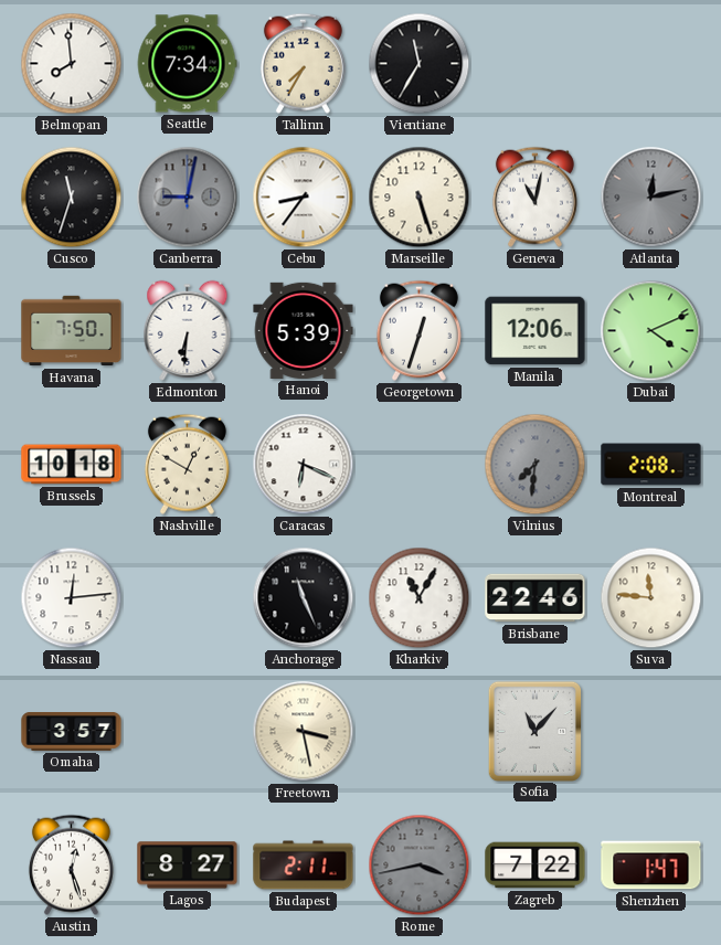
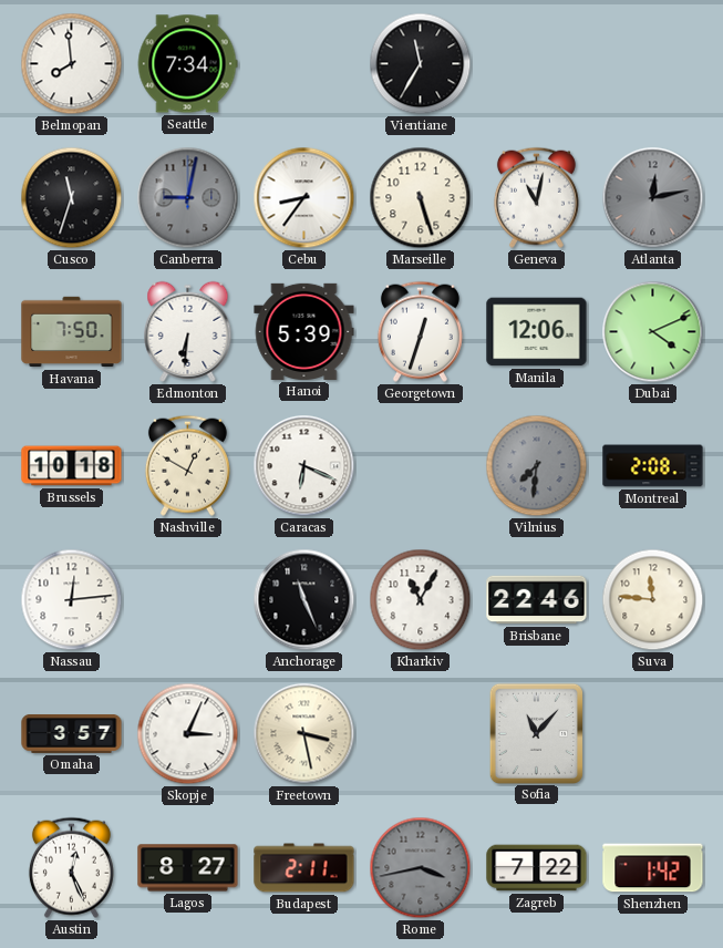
Tallinn: 7:35 -> none
Skopje: none -> 3:04
Austin: 12:27 -> 12:26
Shenzhen: 1:47 -> 1:42
